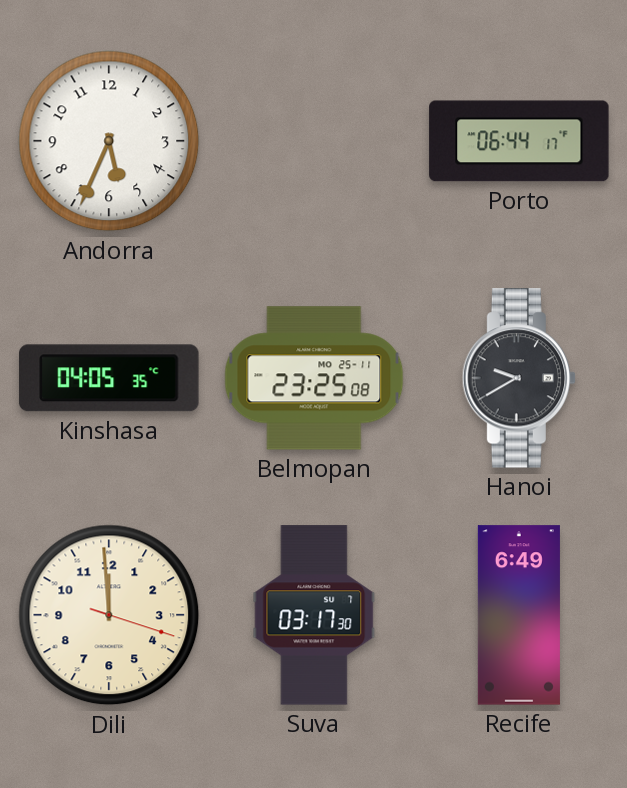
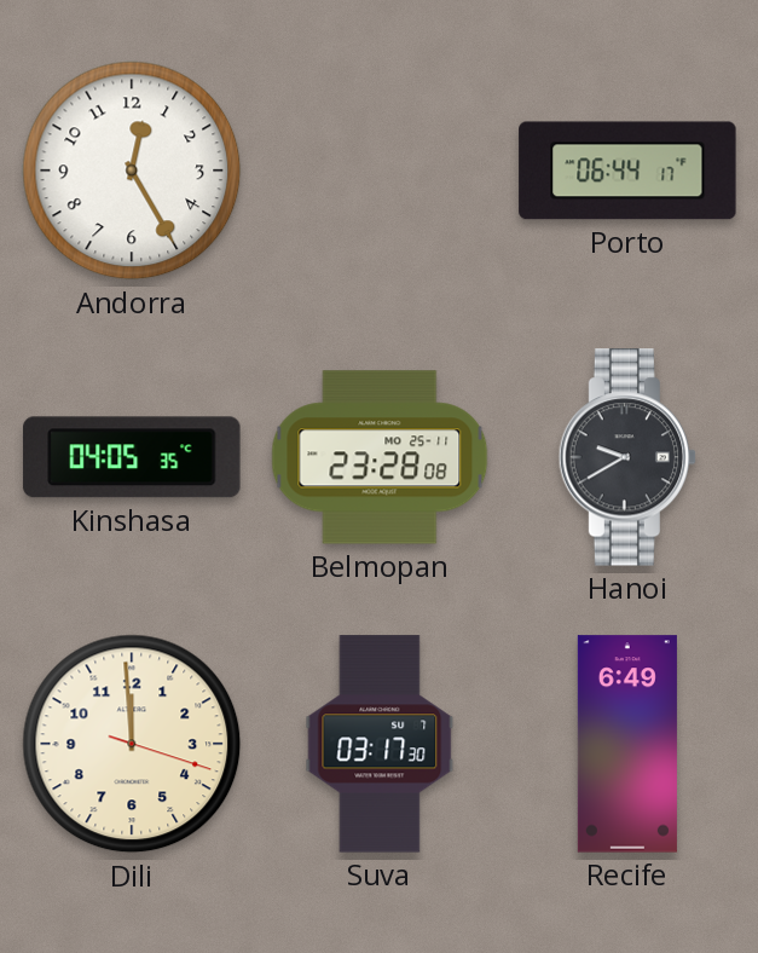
Andorra: 5:34 -> 12:25
Belmopan: 23:25 -> 23:28
